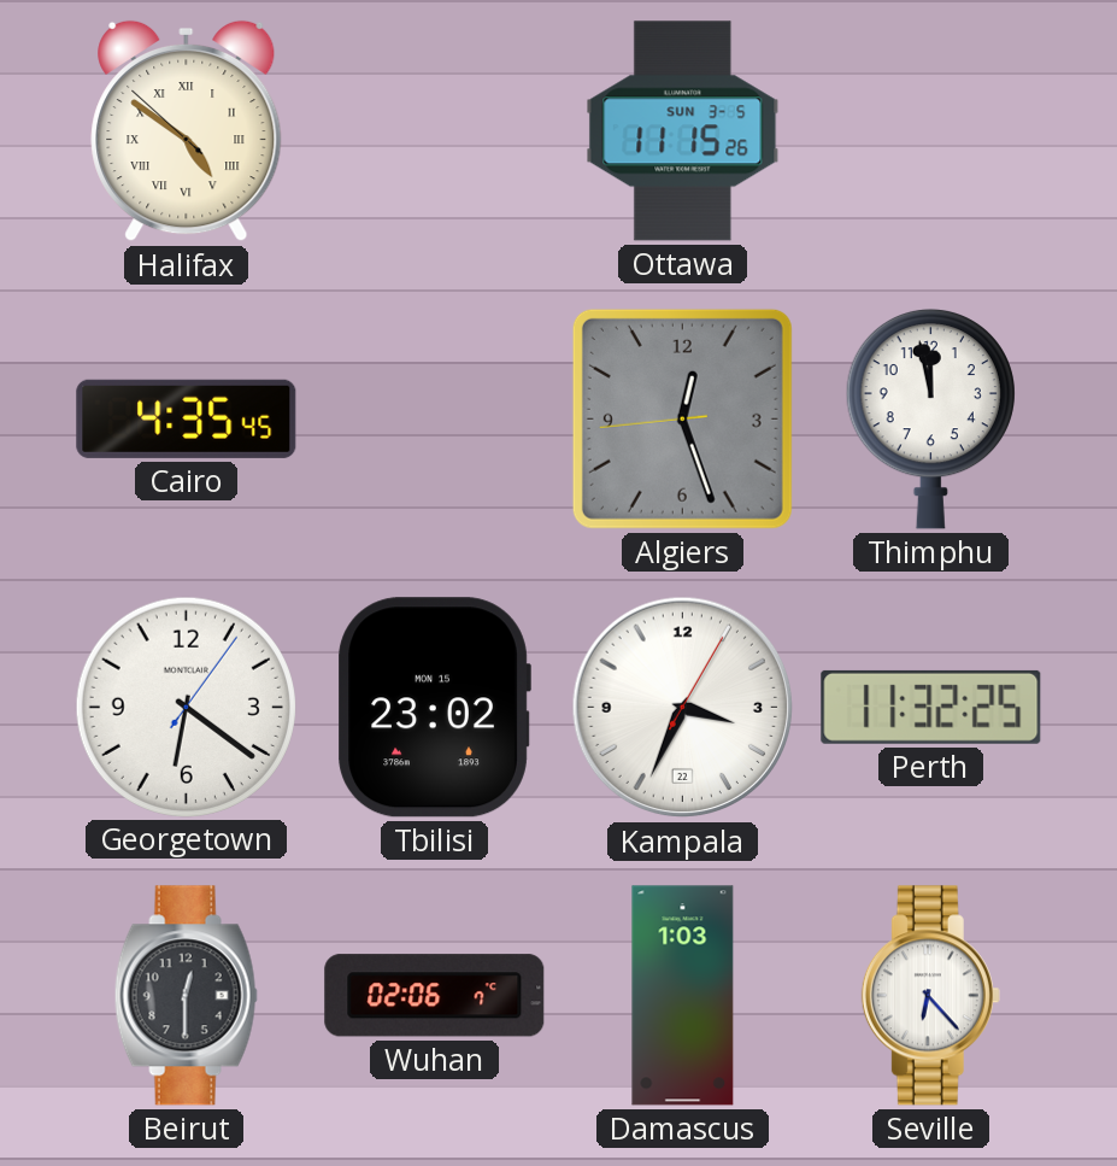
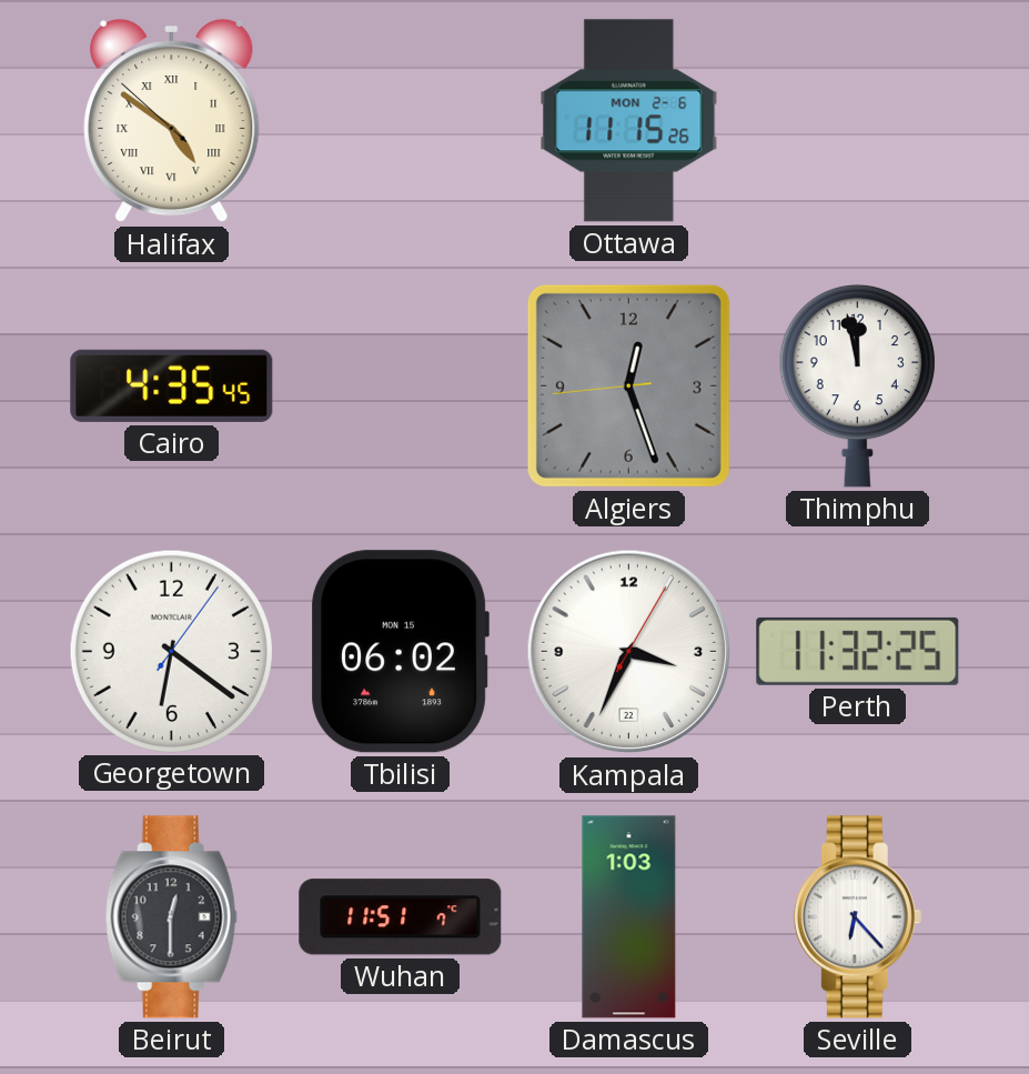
Ottawa date: SUN 3-5 -> MON 2-6
Tbilisi: 23:02 -> 06:02
Wuhan: 02:06 -> 11:51
